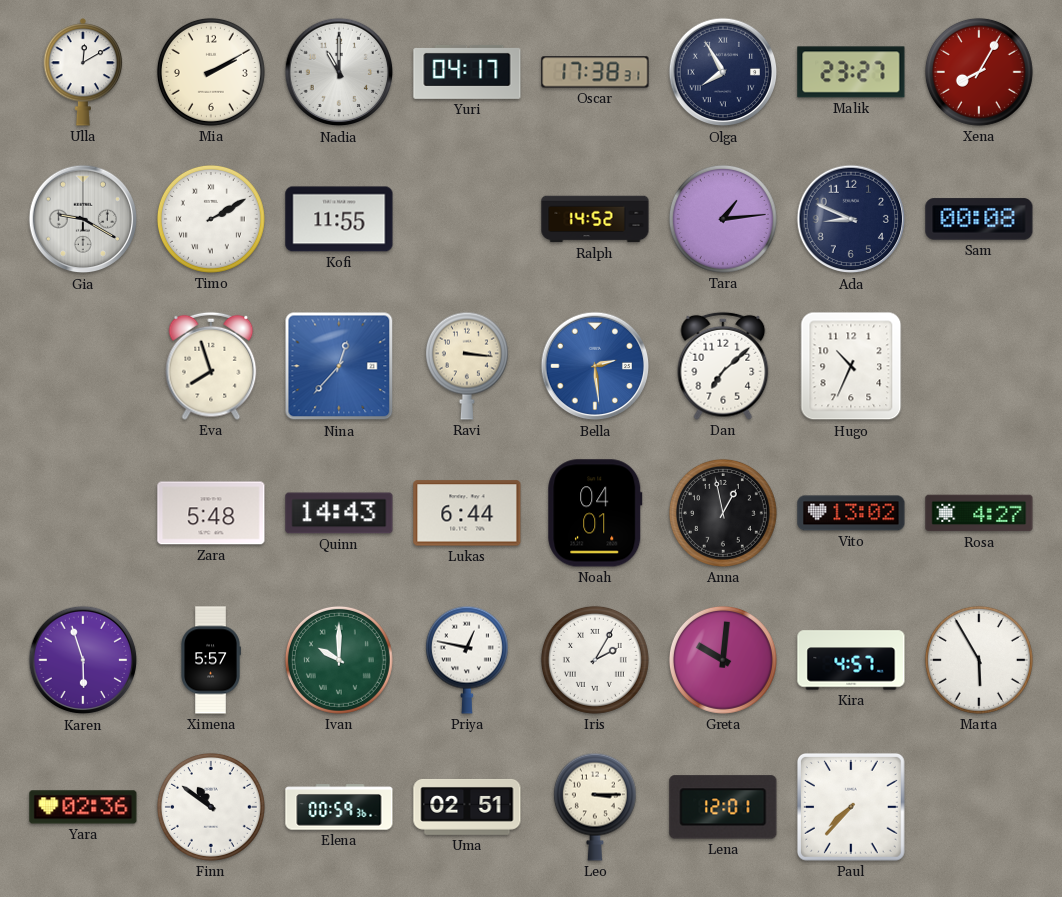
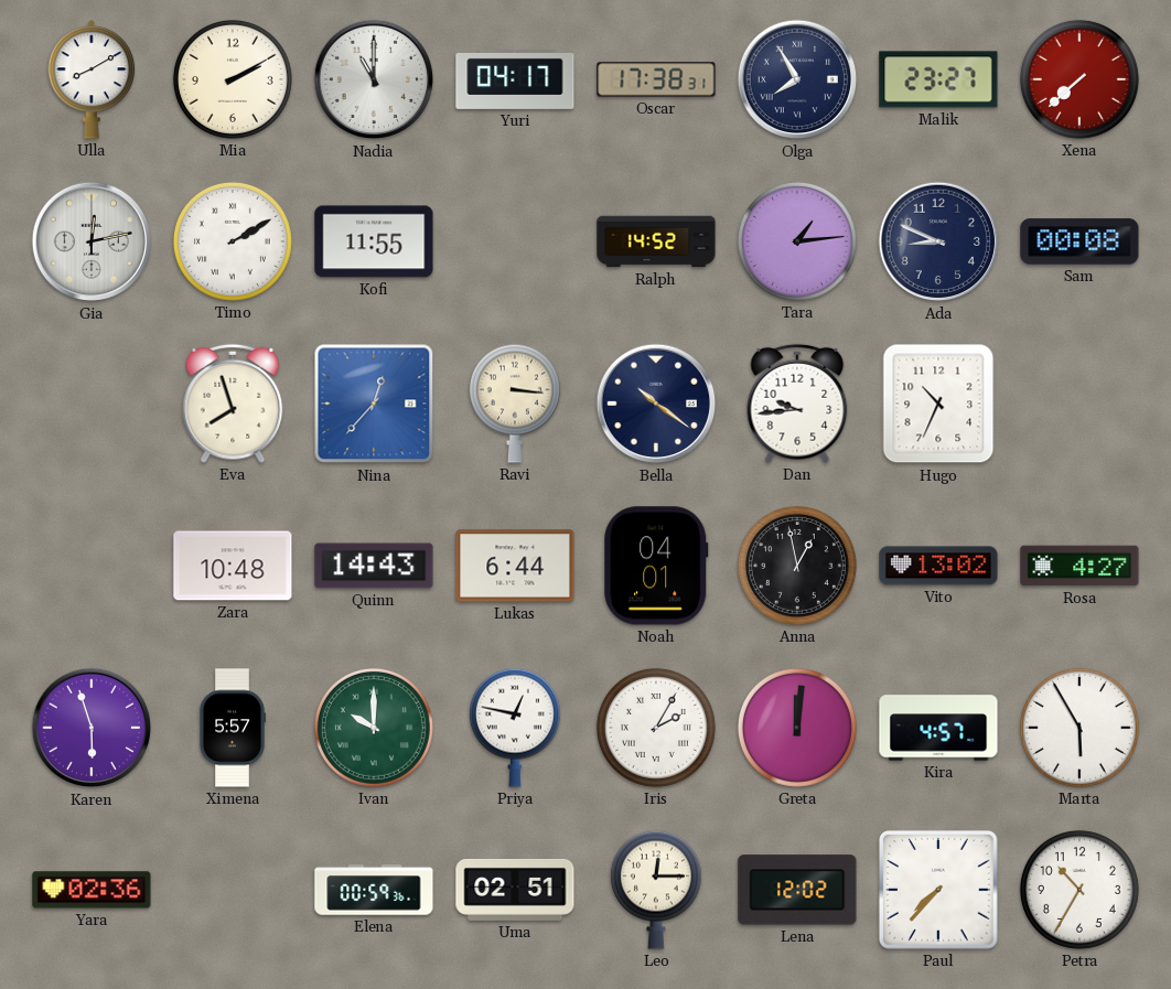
Ulla: 12:10 -> 8:10
Xena: 8:05 -> 7:38
Gia: 9:20 -> 12:13
Bella: 2:29 -> 10:21
Bella dial: blue -> navy
Dan: 7:08 -> 9:44
Zara: 5:48 -> 10:48
Greta: 10:01 -> 12:01
Finn: 10:51 -> none
Leo: 3:15 -> 12:15
Lena: 12:01 -> 12:02
Petra: none -> 10:35
